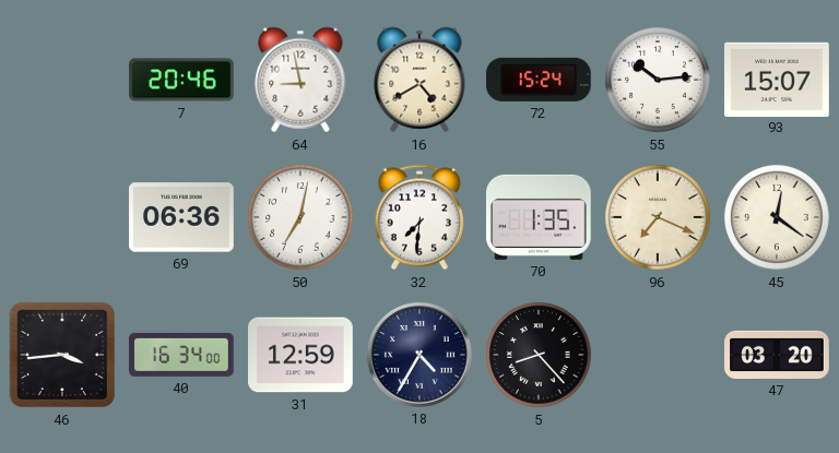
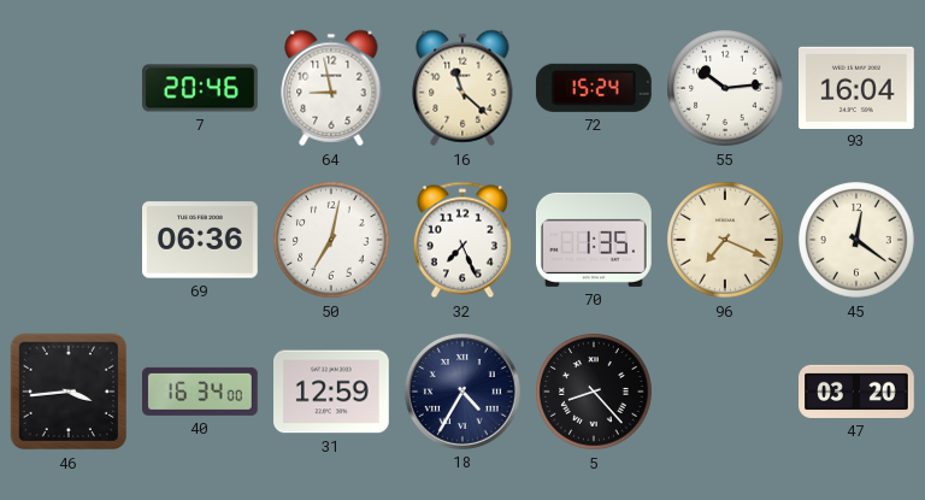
16: 4:40 -> 11:22
93: 15:07 -> 16:04
32: 7:31 -> 7:26
